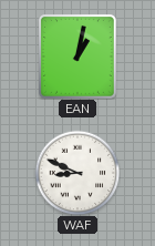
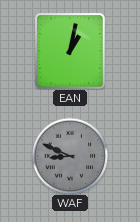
WAF dial: white -> grey
